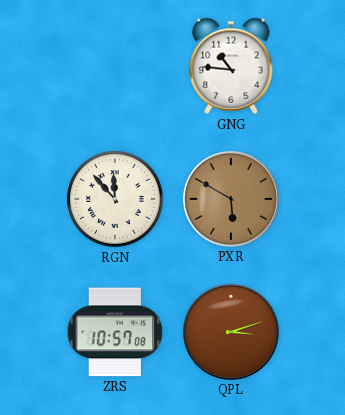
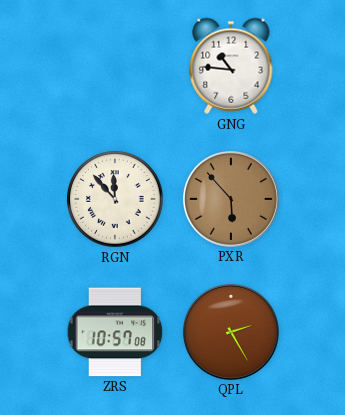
PXR: 5:50 -> 5:53
QPL: 3:12 -> 2:25
